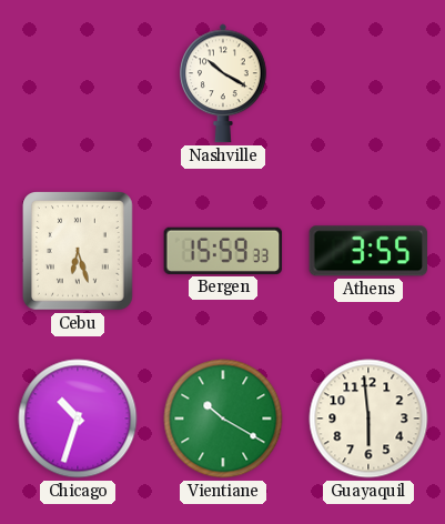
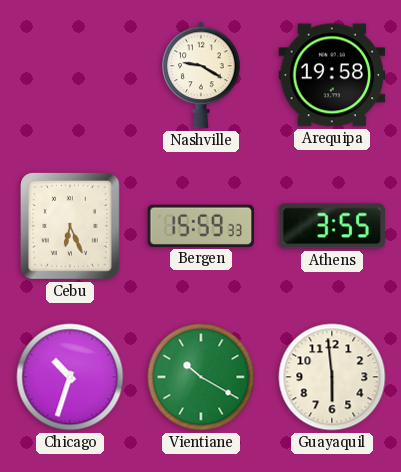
Nashville: 10:20 -> 9:20
Arequipa: none -> 19:58
Cebu: 6:27 -> 6:26
